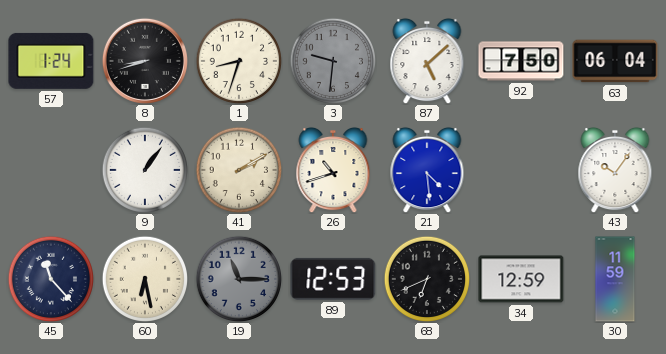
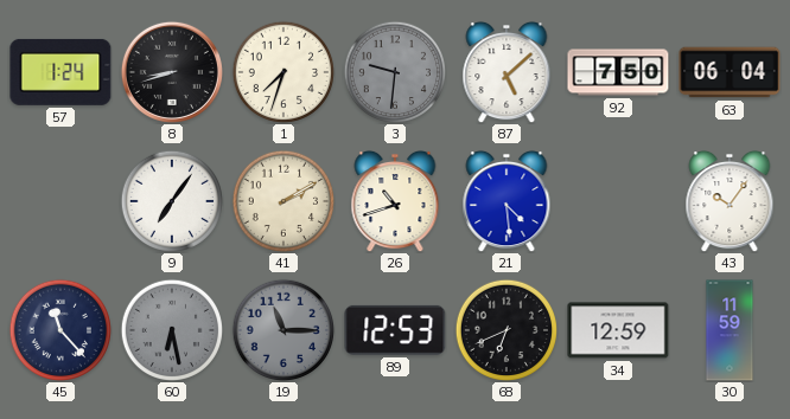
1: 8:33 -> 7:33
9: 1:06 -> 7:06
60 dial: cream -> grey
